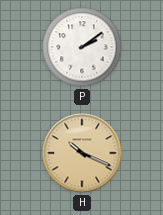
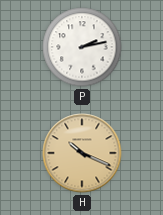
P: 2:09 -> 2:13
